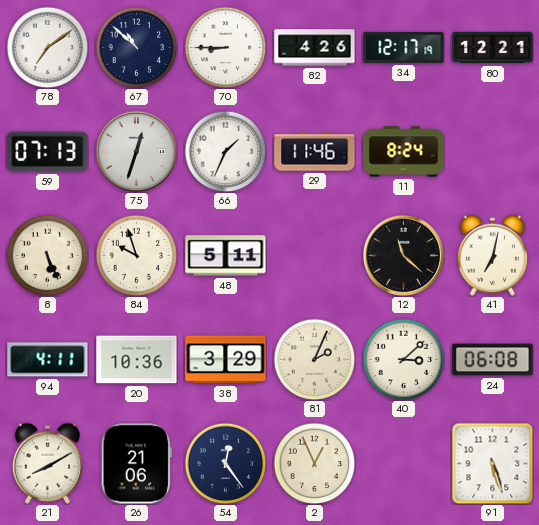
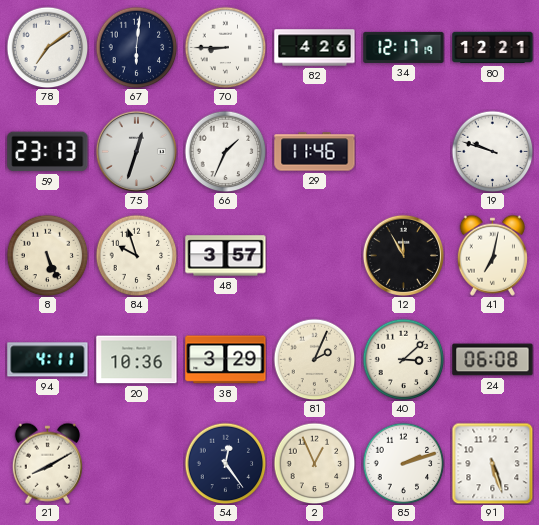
67: 10:52 -> 6:01
59: 07:13 -> 23:13
11: 8:24 -> none
19: none -> 9:48
48: 5:11 -> 3:57
12: 11:22 -> 11:55
26: 21:06 -> none
85: none -> 2:12
